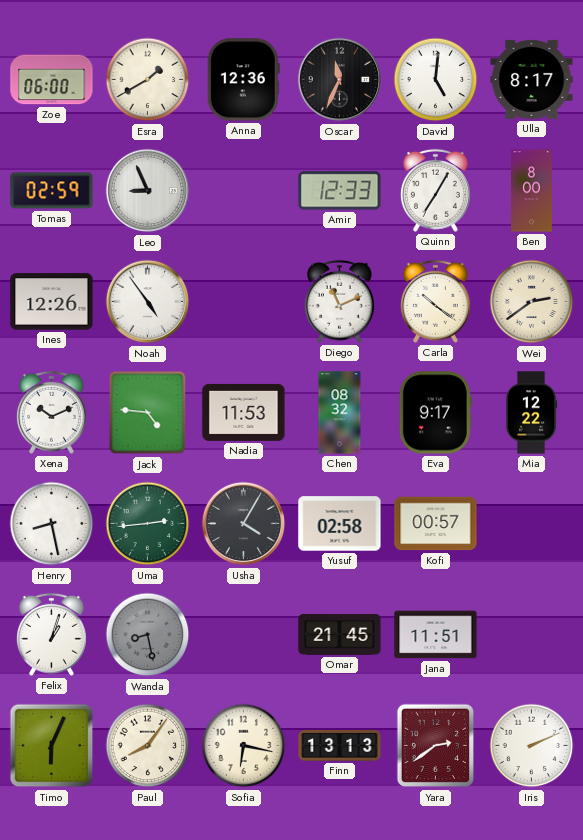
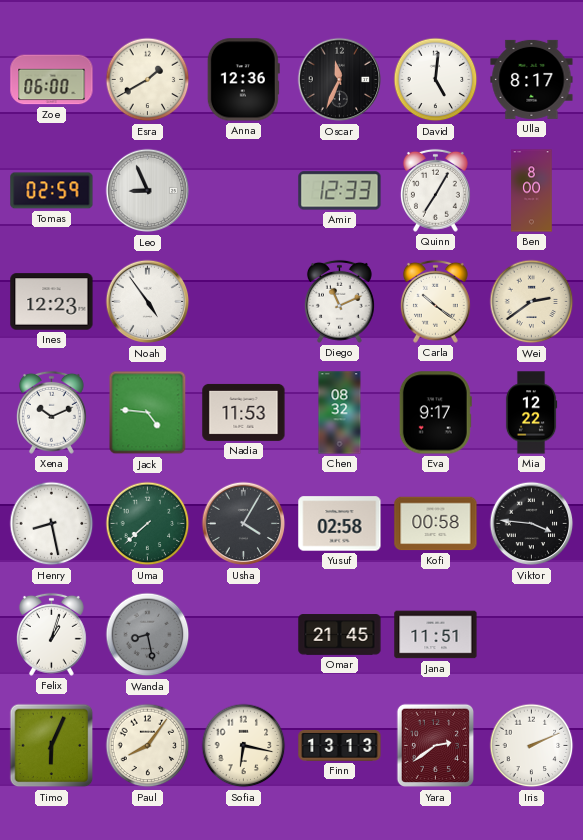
Ines: 12:26 -> 12:23
Uma: 2:44 -> 7:38
Kofi: 00:57 -> 00:58
Viktor: none -> 3:46
